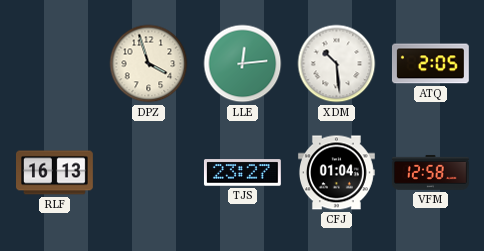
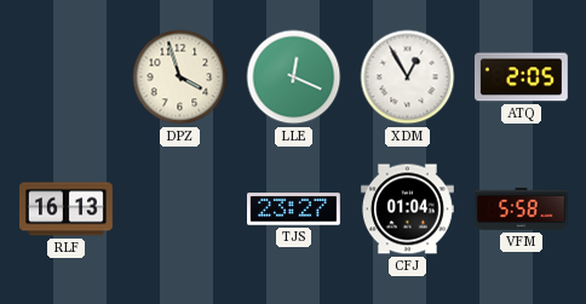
LLE: 12:14 -> 12:19
XDM: 10:29 -> 12:55
VFM: 12:58 -> 5:58
